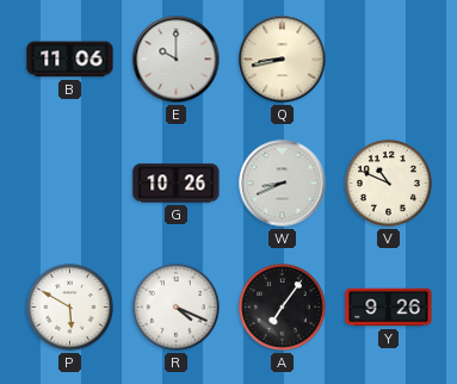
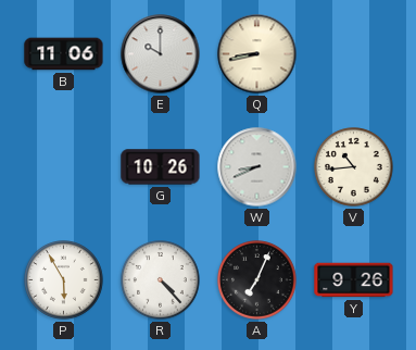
V: 10:49 -> 10:44
P: 5:50 -> 5:55
R: 4:19 -> 4:23
A: 7:06 -> 7:04
